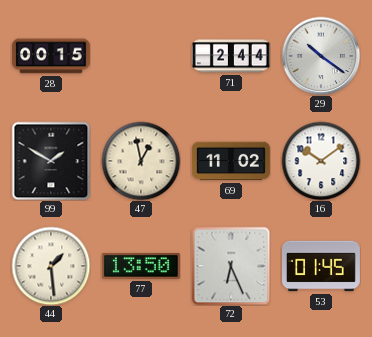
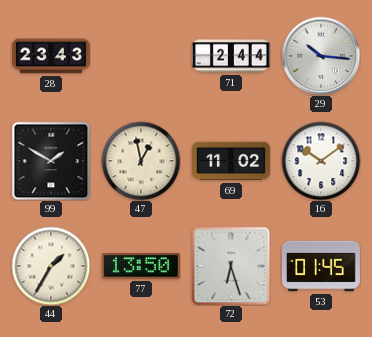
28: 00:15 -> 23:43
29: 10:21 -> 10:16
44: 1:29 -> 1:35
72: 6:26 -> 6:27
